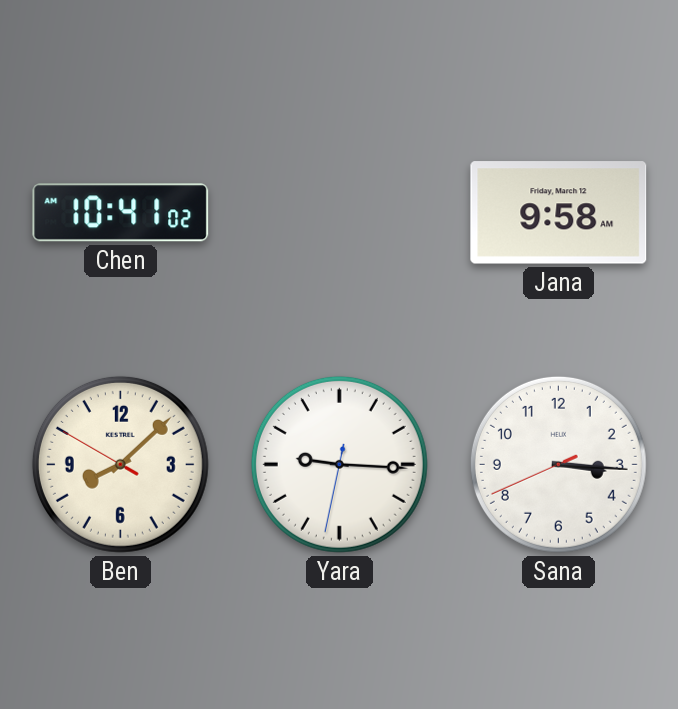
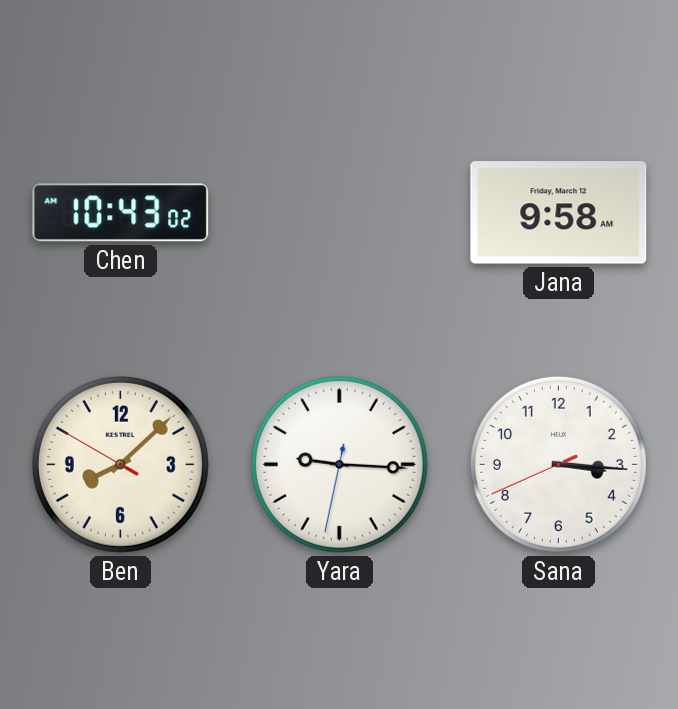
Chen: 10:41 -> 10:43
